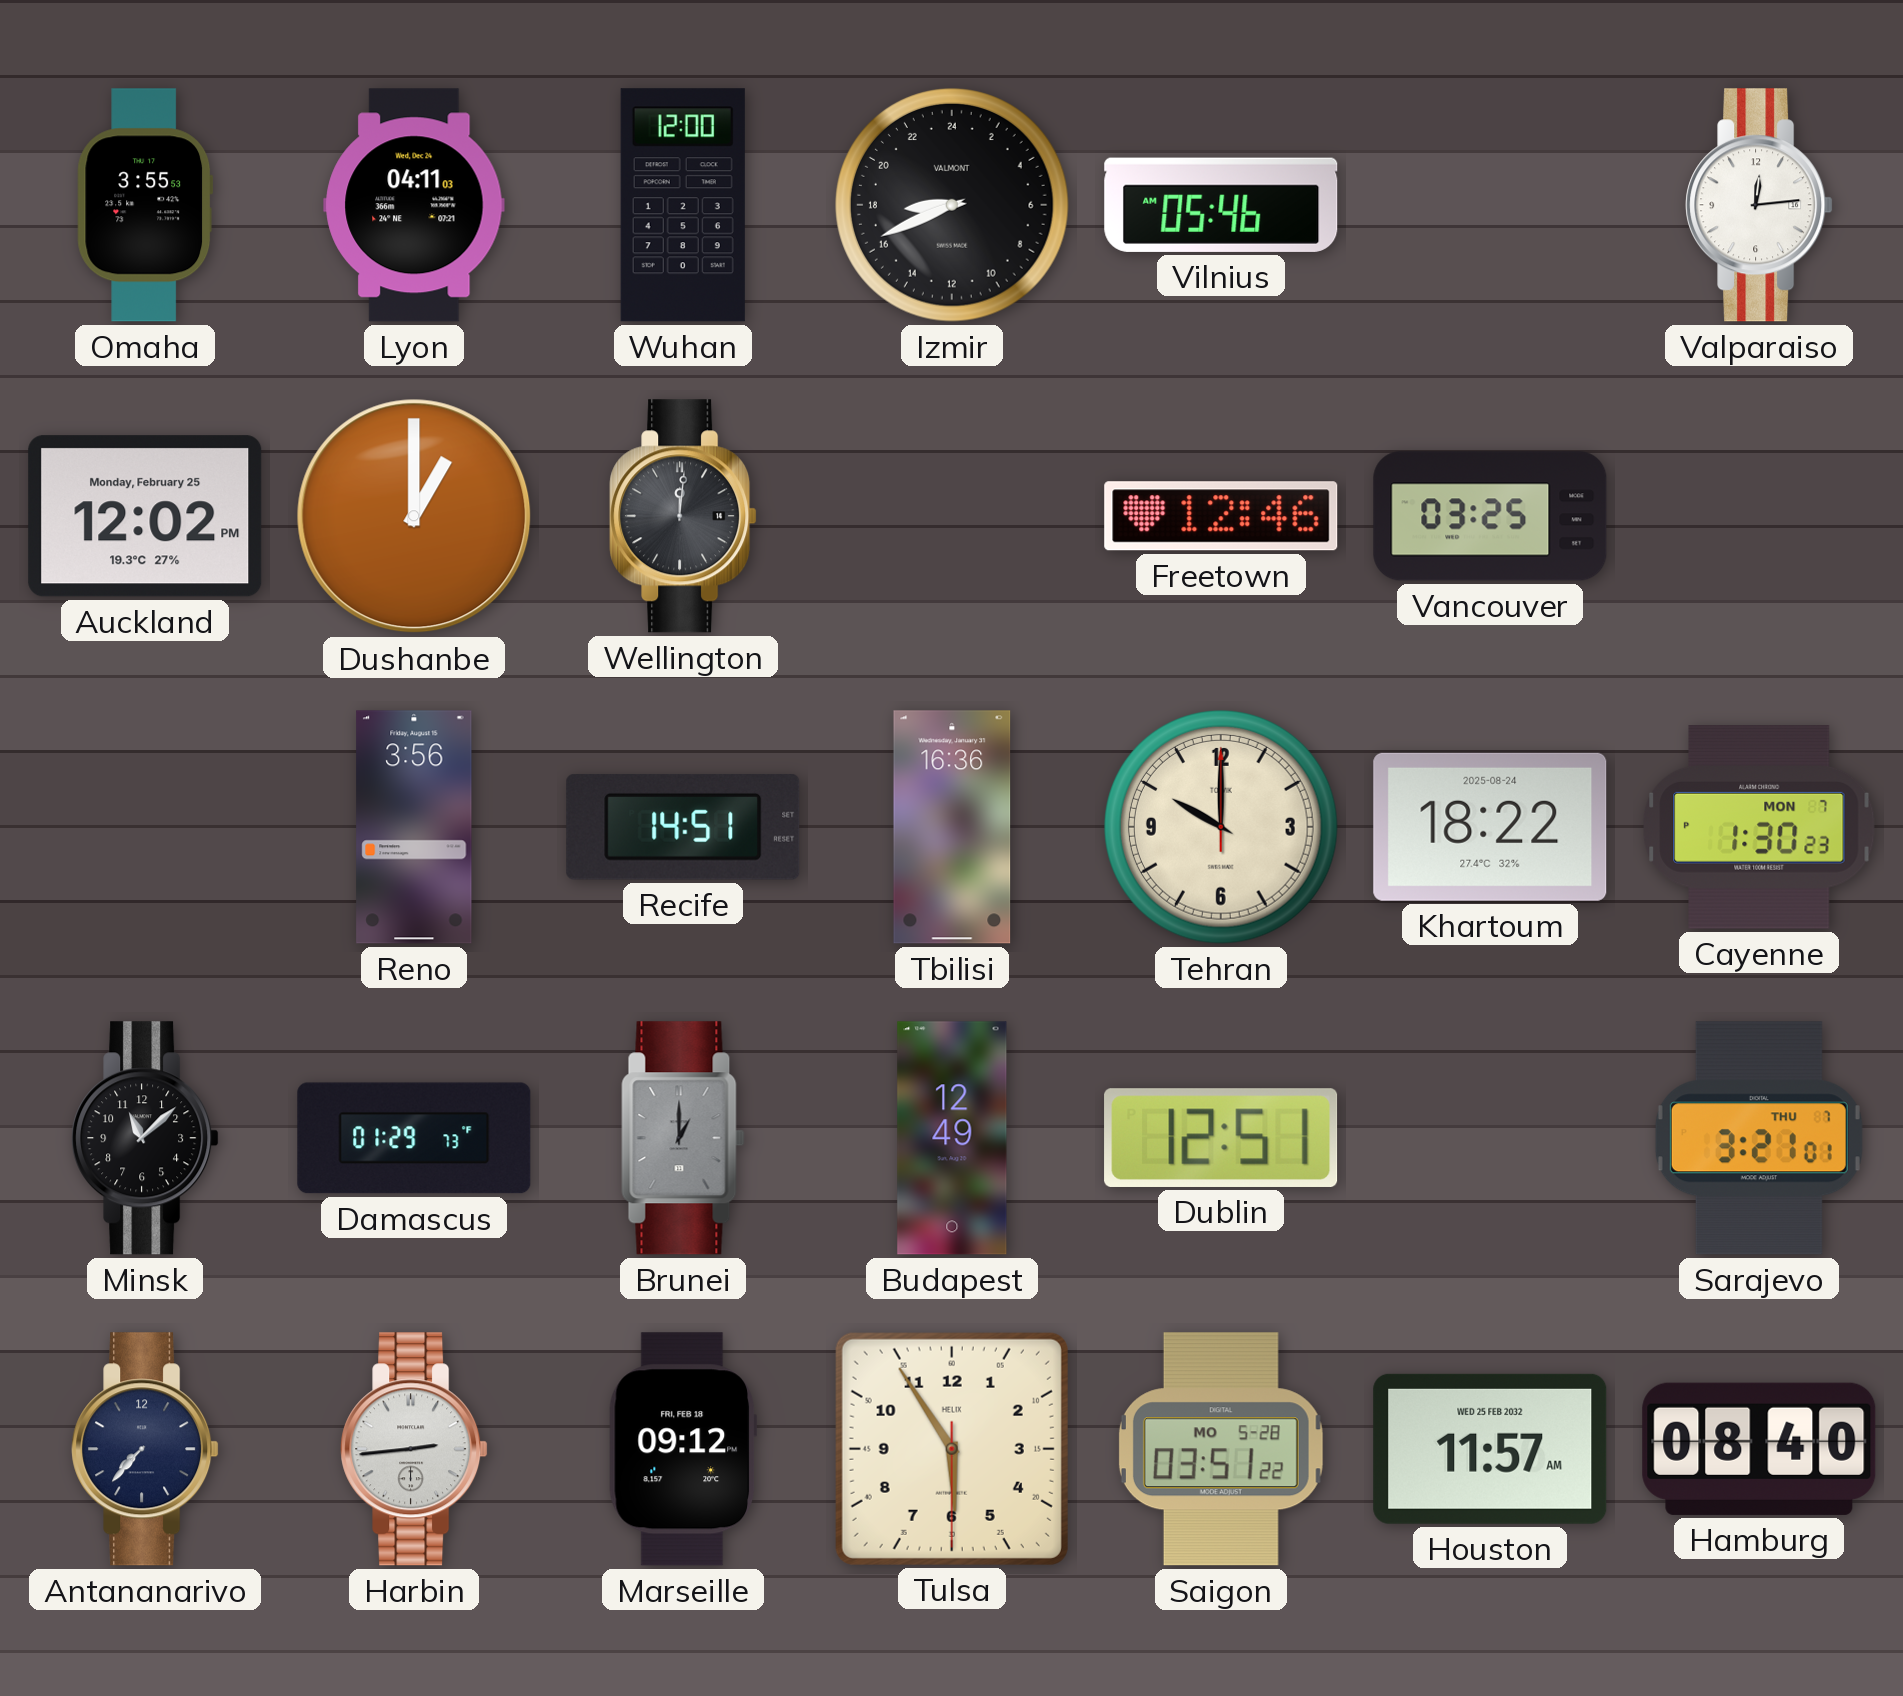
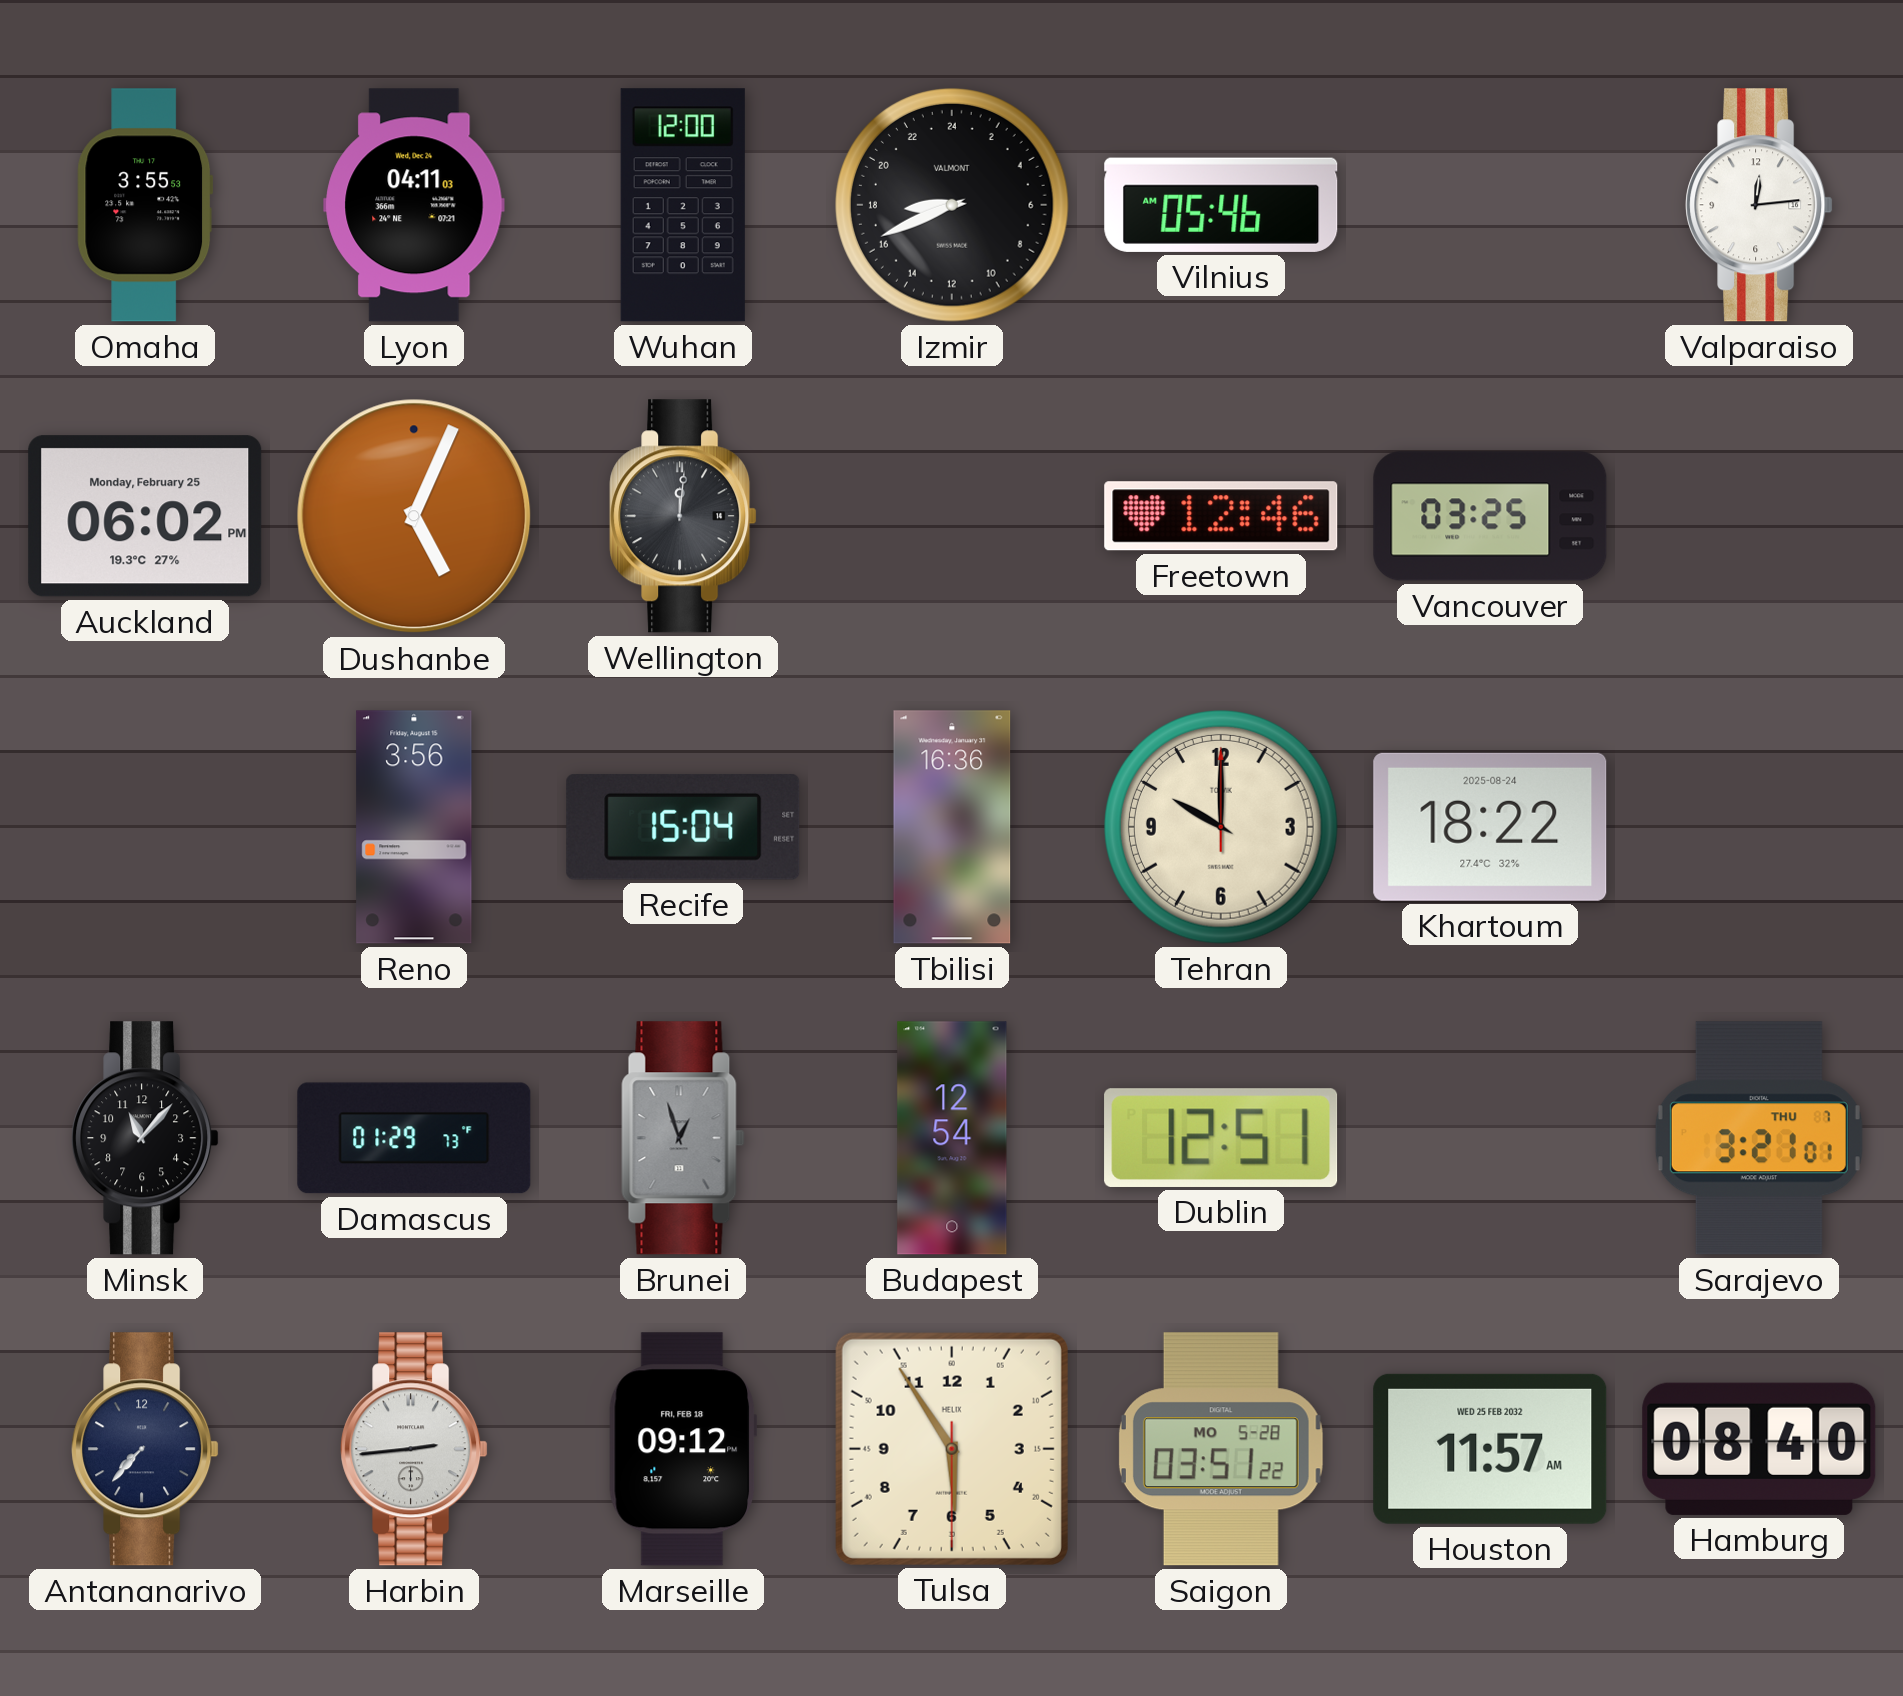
Auckland: 12:02 -> 06:02
Dushanbe: 1:00 -> 5:04
Recife: 14:51 -> 15:04
Cayenne: 1:30 -> none
Minsk: 11:08 -> 11:07
Brunei: 1:00 -> 12:57
Budapest: 12:49 -> 12:54
